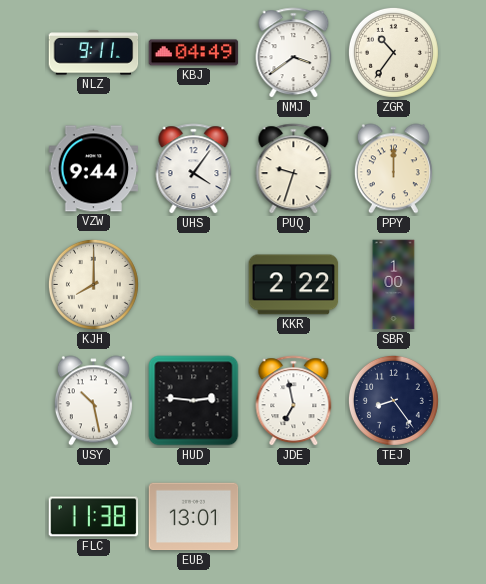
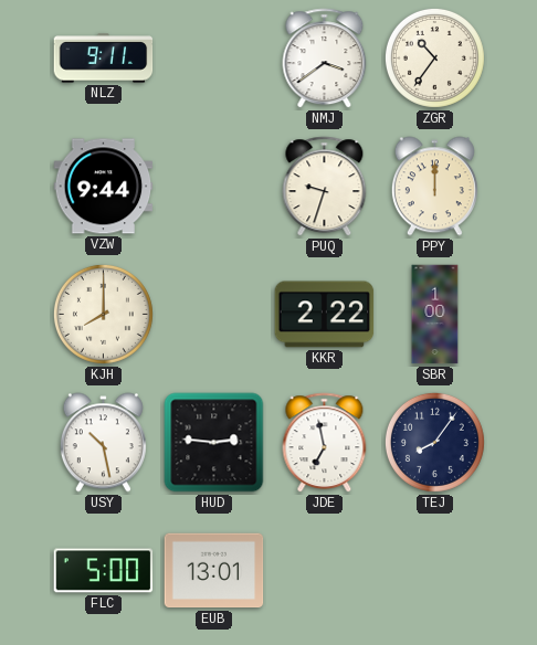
KBJ: 04:49 -> none
UHS: 4:06 -> none
TEJ: 8:24 -> 8:06
FLC: 11:38 -> 5:00
